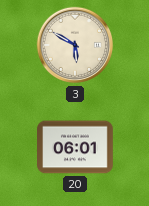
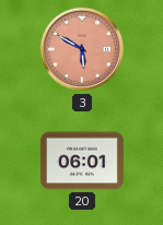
3 dial: cream -> salmon
